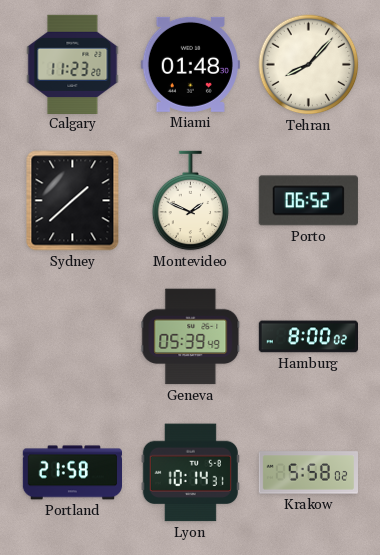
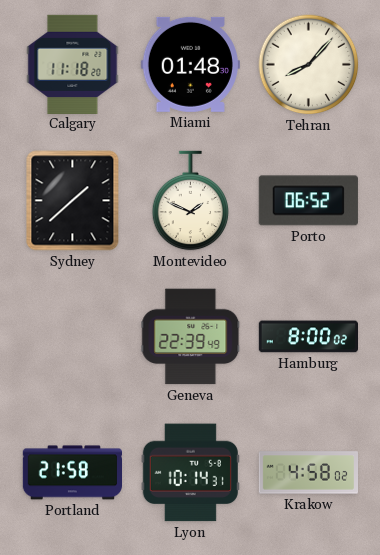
Calgary: 11:23 -> 11:18
Geneva: 05:39 -> 22:39
Krakow: 5:58 -> 4:58
